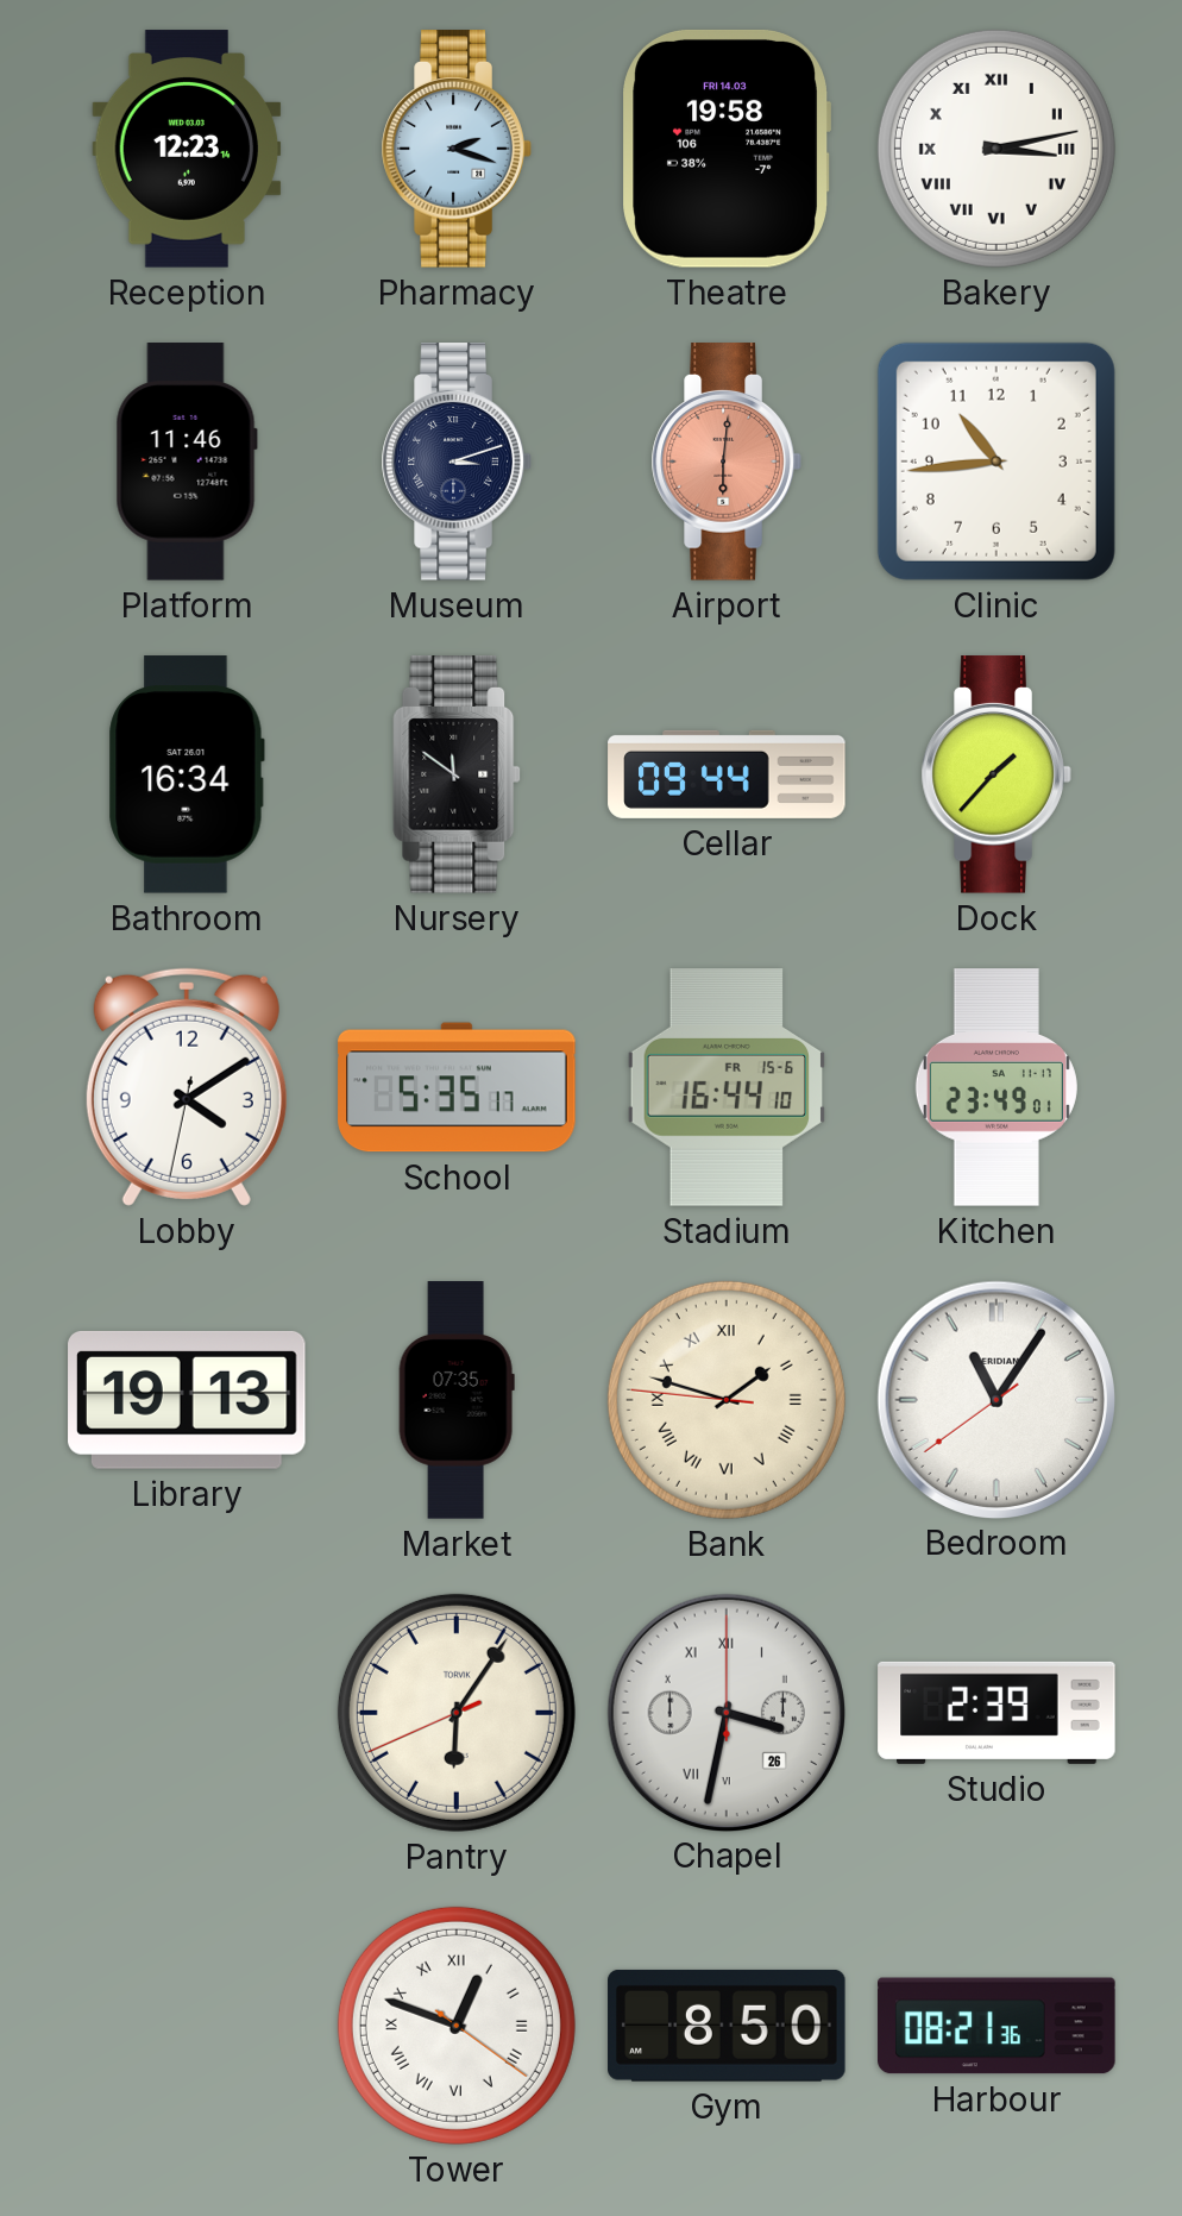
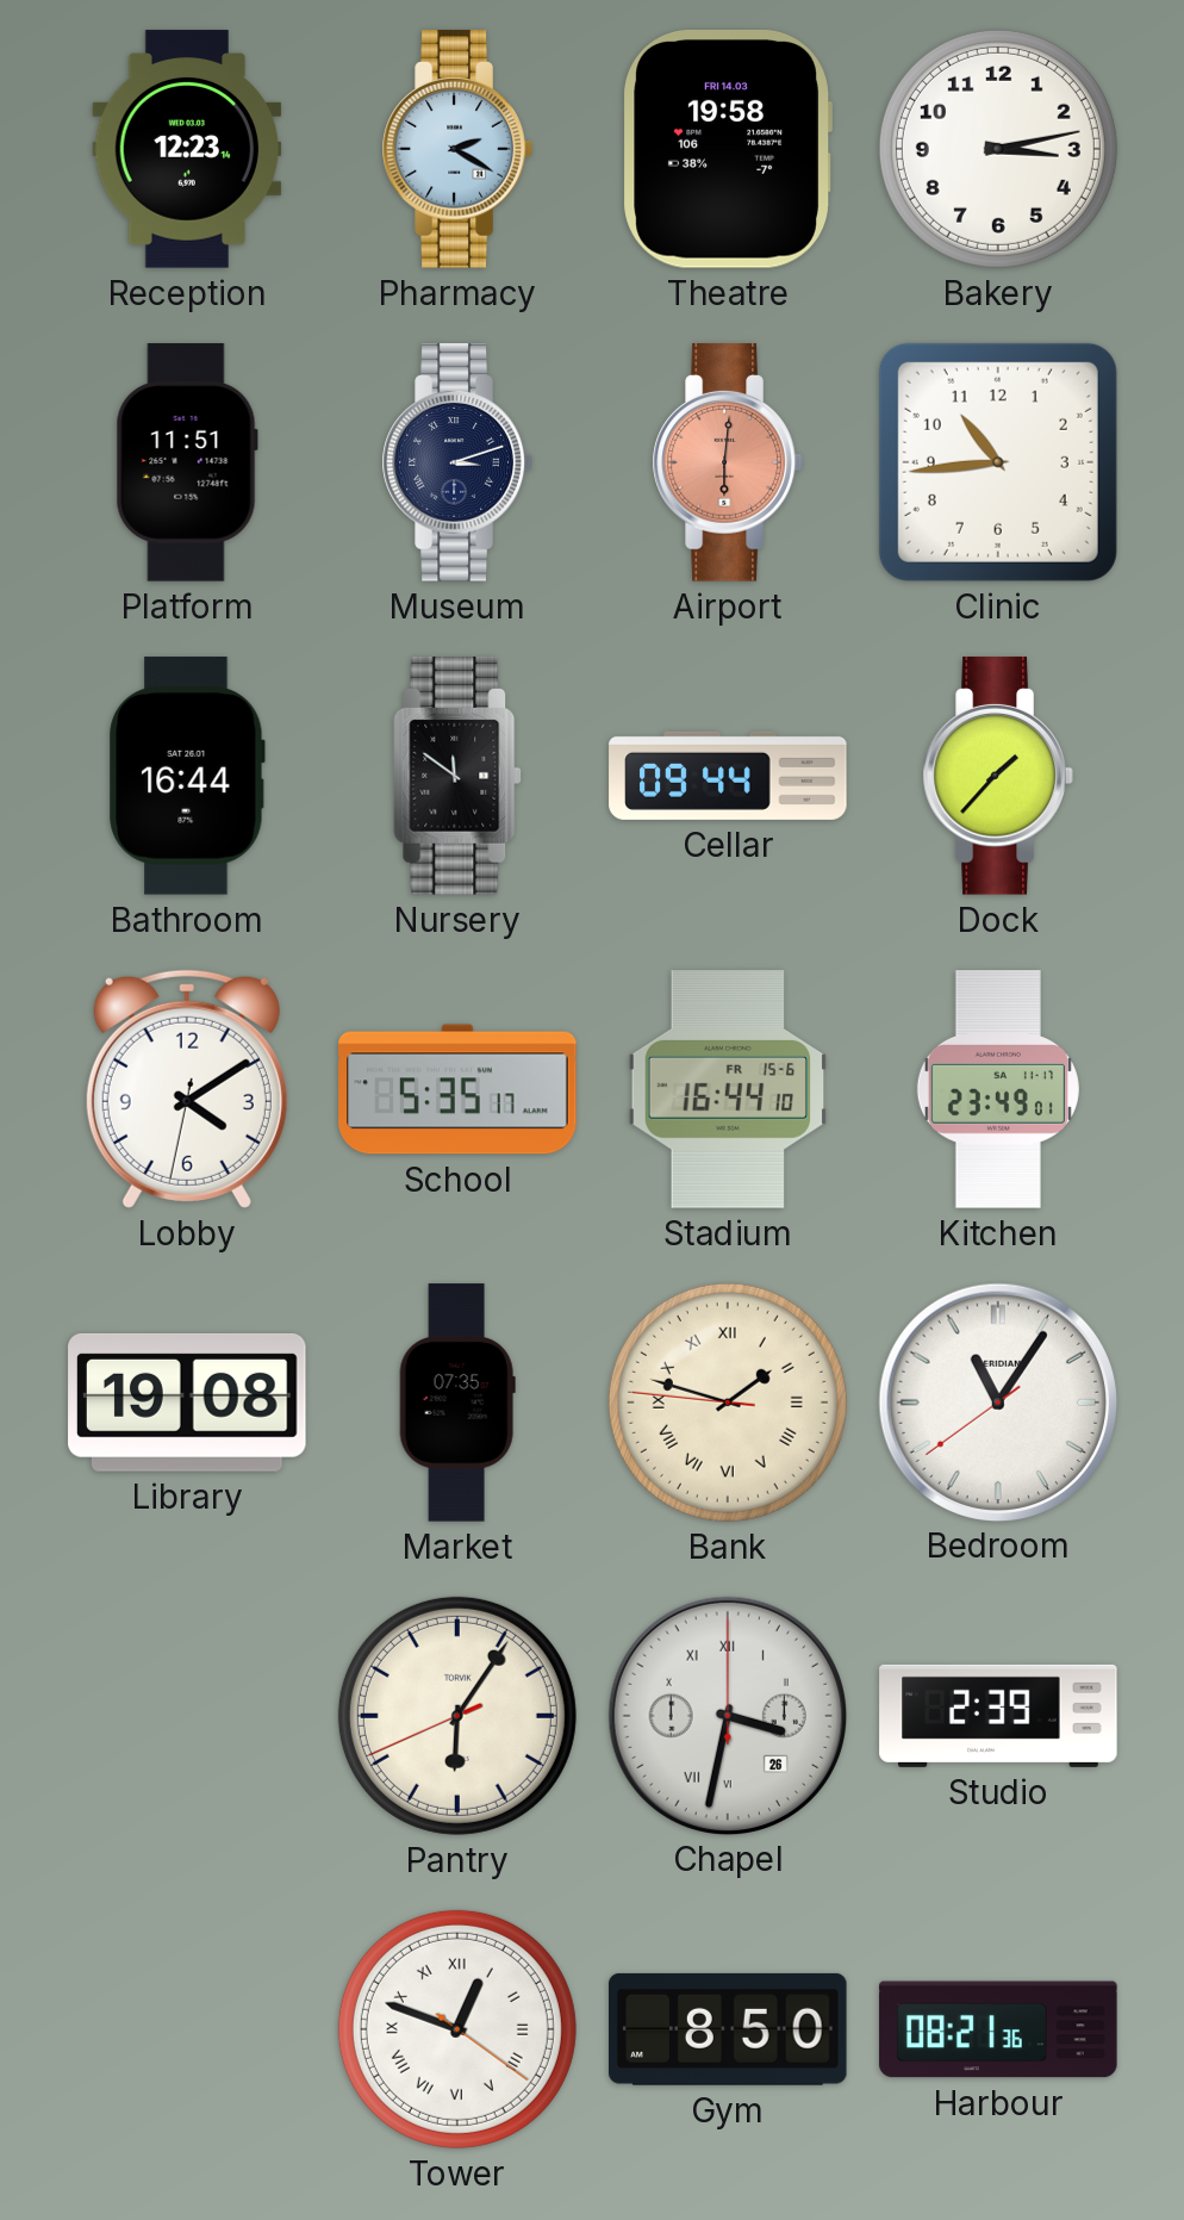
Pharmacy: 2:18 -> 2:20
Bakery numerals: Roman -> Arabic
Platform: 11:46 -> 11:51
Bathroom: 16:34 -> 16:44
Library: 19:13 -> 19:08
